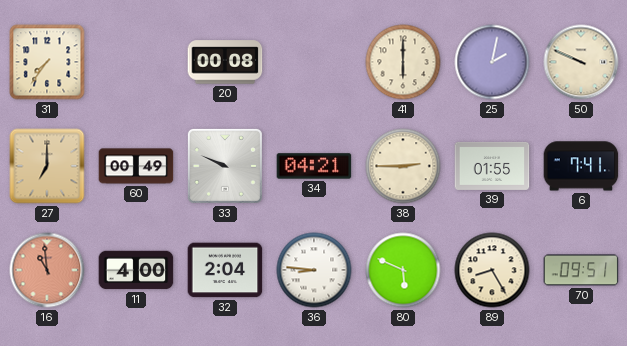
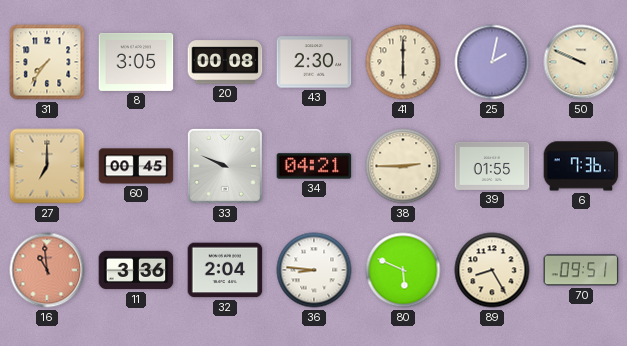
8: none -> 3:05
43: none -> 2:30
60: 00:49 -> 00:45
6: 7:41 -> 7:36
11: 4:00 -> 3:36
